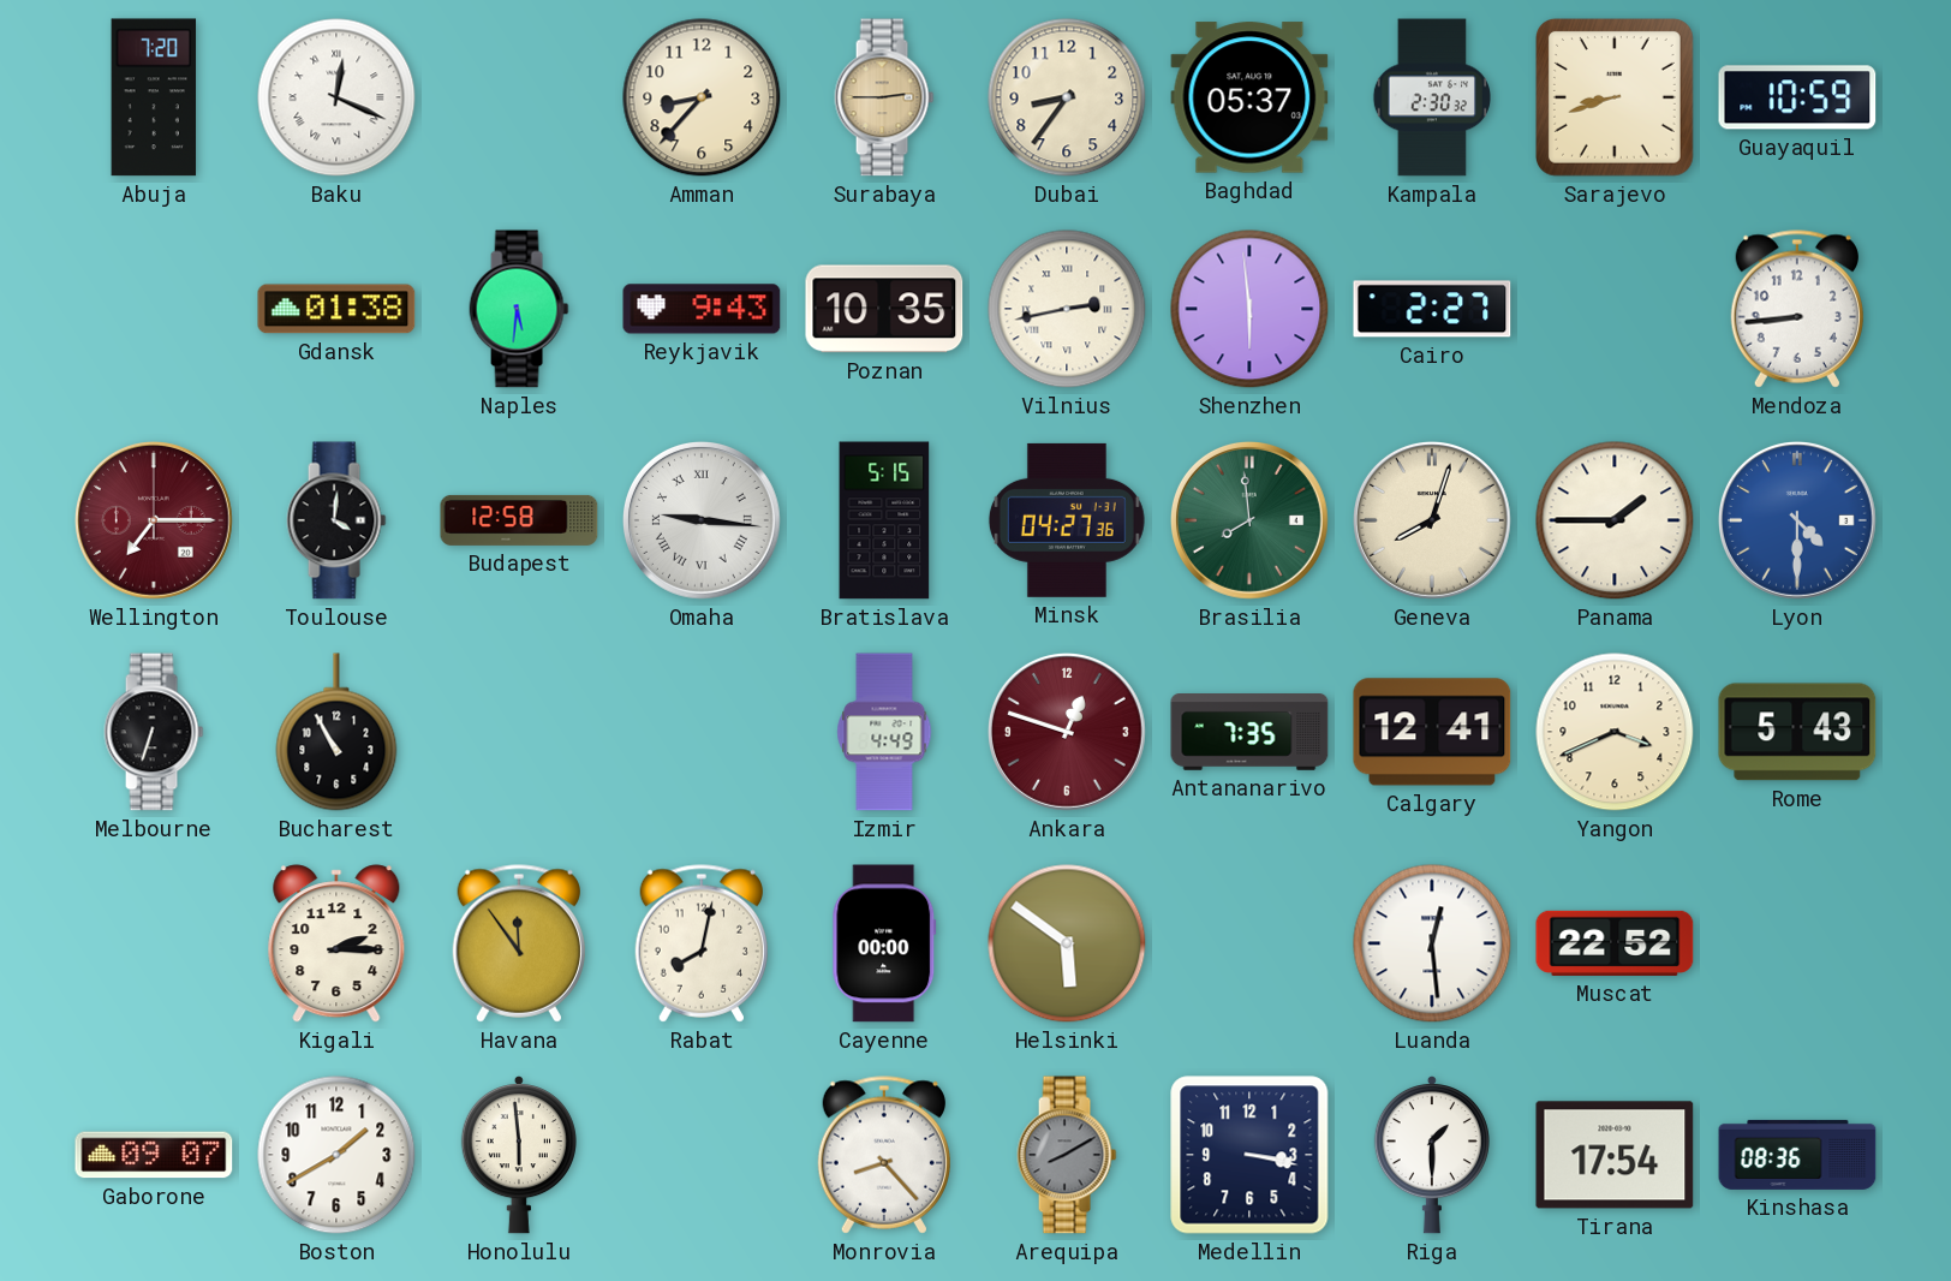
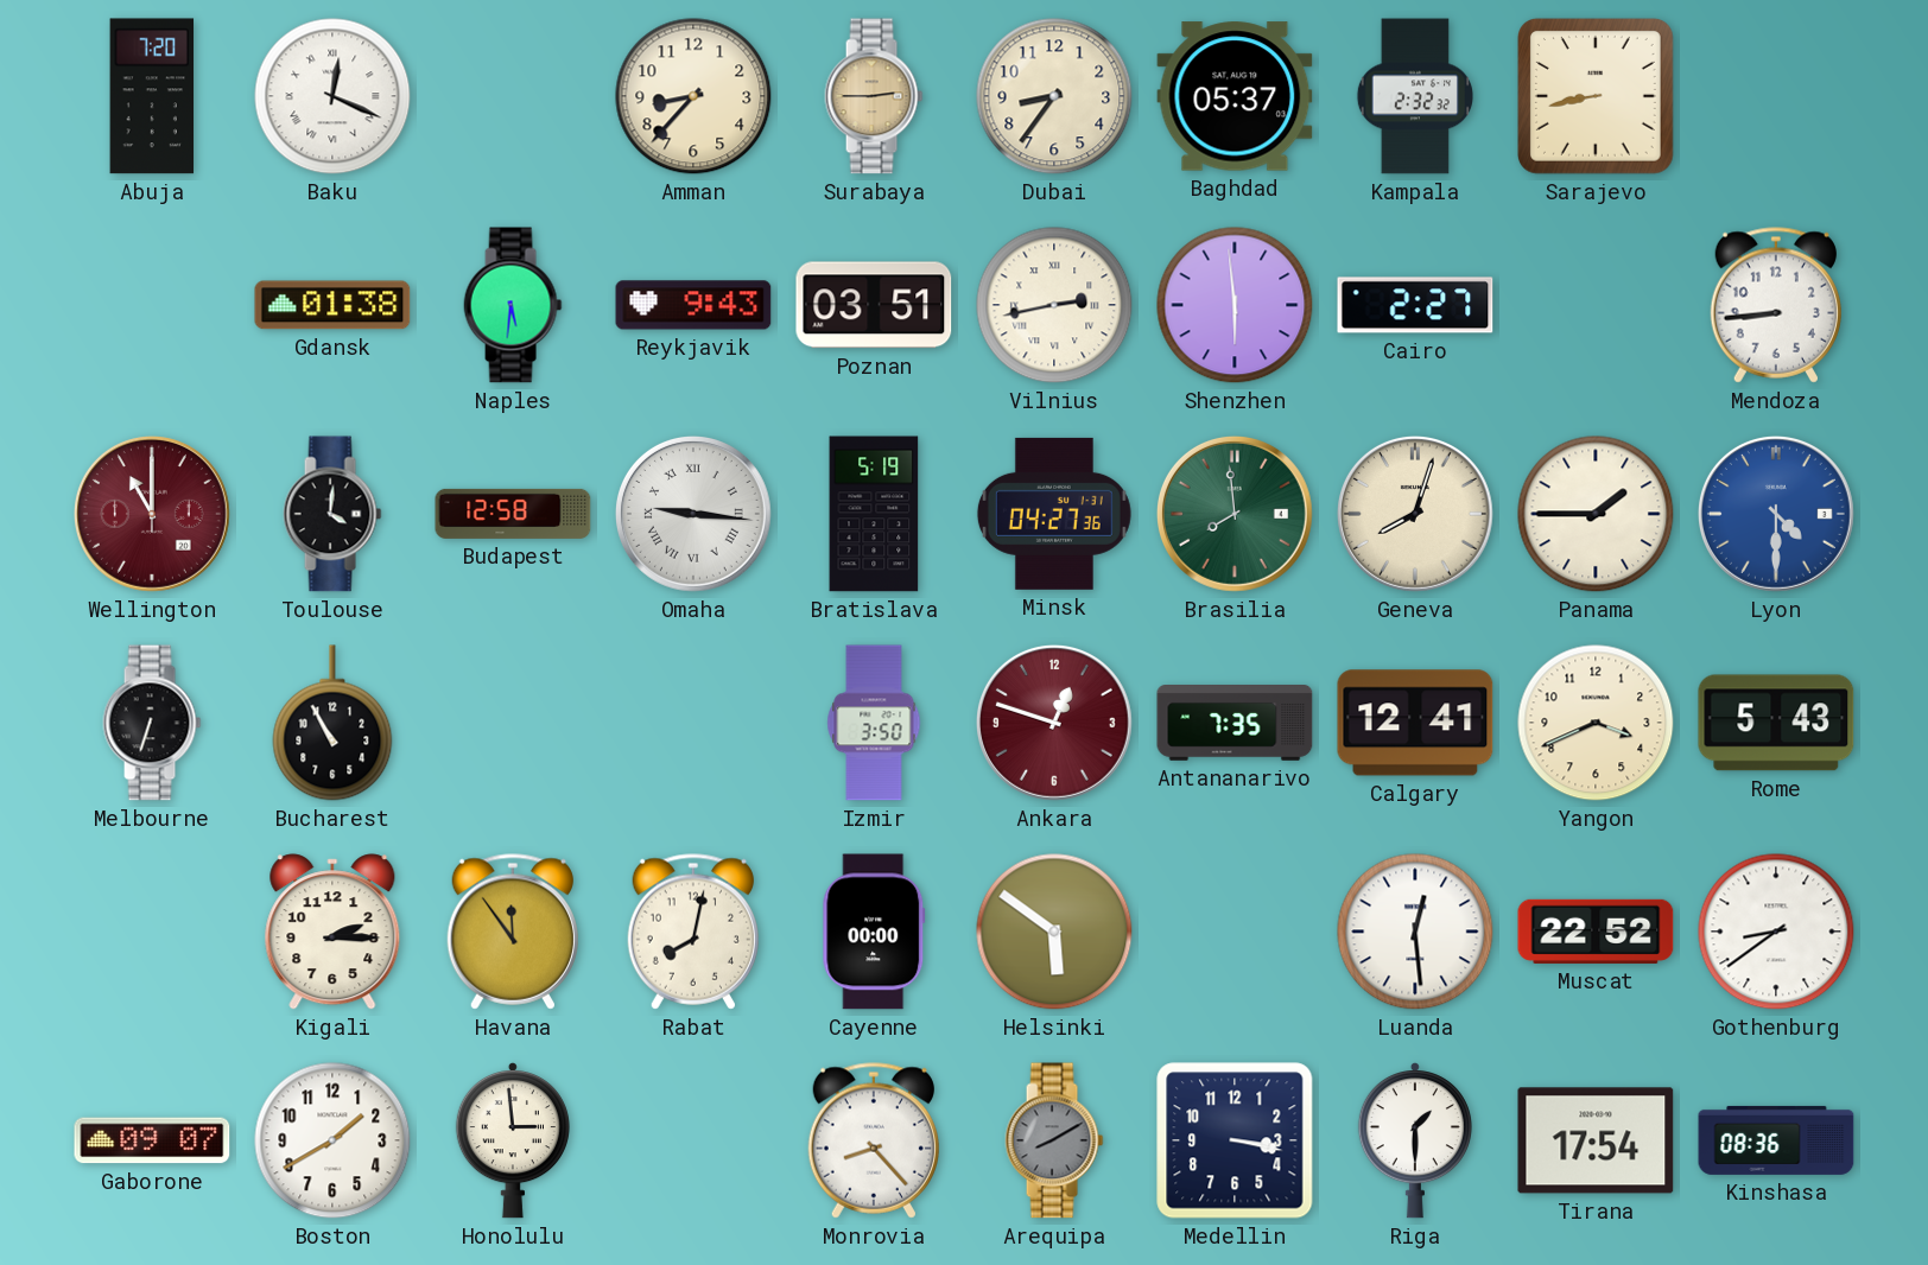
Kampala: 2:30 -> 2:32
Sarajevo: 8:42 -> 8:43
Guayaquil: 10:59 -> none
Poznan: 10:35 -> 03:51
Wellington: 7:15 -> 11:00
Bratislava: 5:15 -> 5:19
Izmir: 4:49 -> 3:50
Gothenburg: none -> 8:39
Honolulu: 5:59 -> 2:59
